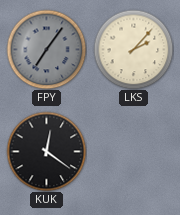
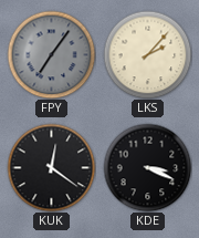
KDE: none -> 3:19
